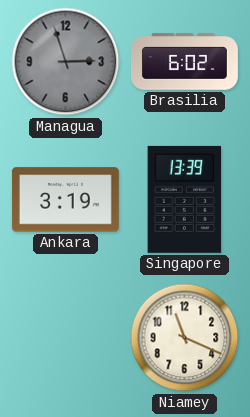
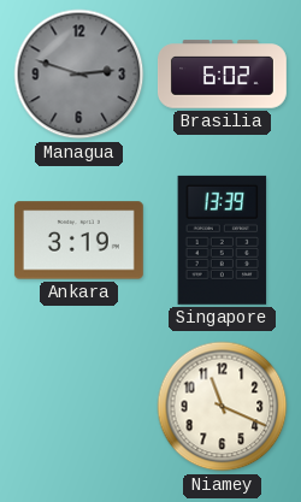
Managua: 2:57 -> 2:48
